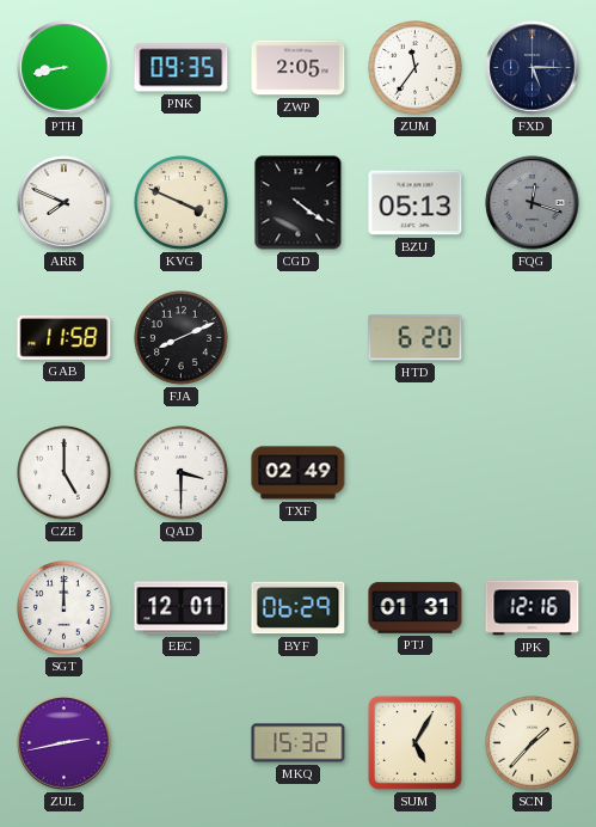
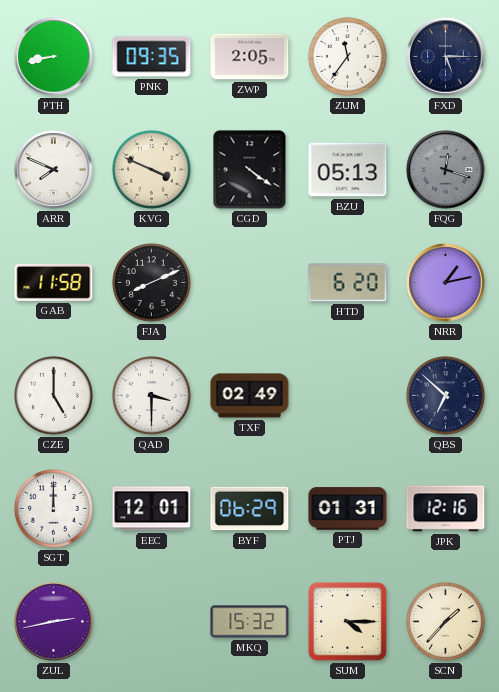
NRR: none -> 1:13
QBS: none -> 6:52
SUM: 5:05 -> 4:15
